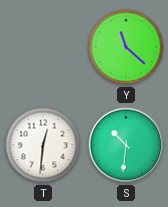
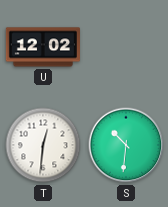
U: none -> 12:02
Y: 11:22 -> none
